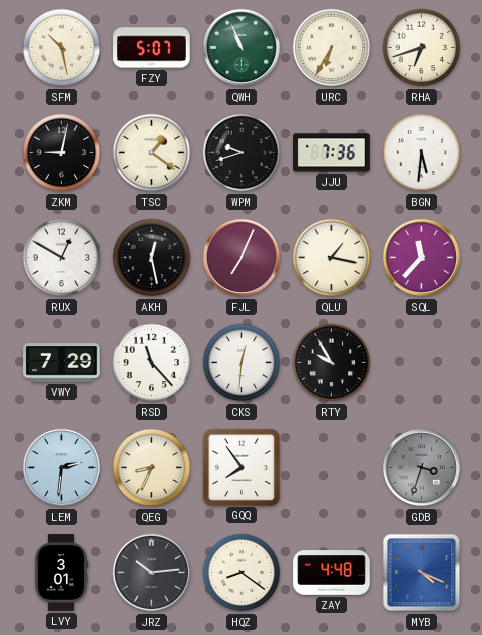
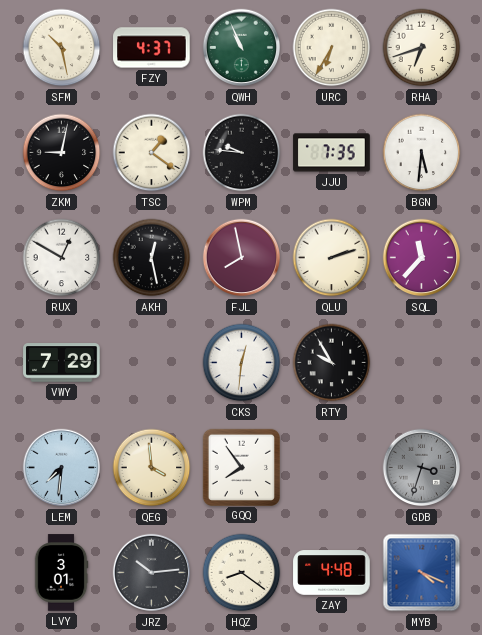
FZY: 5:07 -> 4:37
WPM: 9:42 -> 9:46
JJU: 7:36 -> 7:35
FJL: 7:04 -> 7:58
QLU: 1:17 -> 2:12
RSD: 11:23 -> none
LEM: 2:31 -> 7:31
QEG: 8:34 -> 3:59
